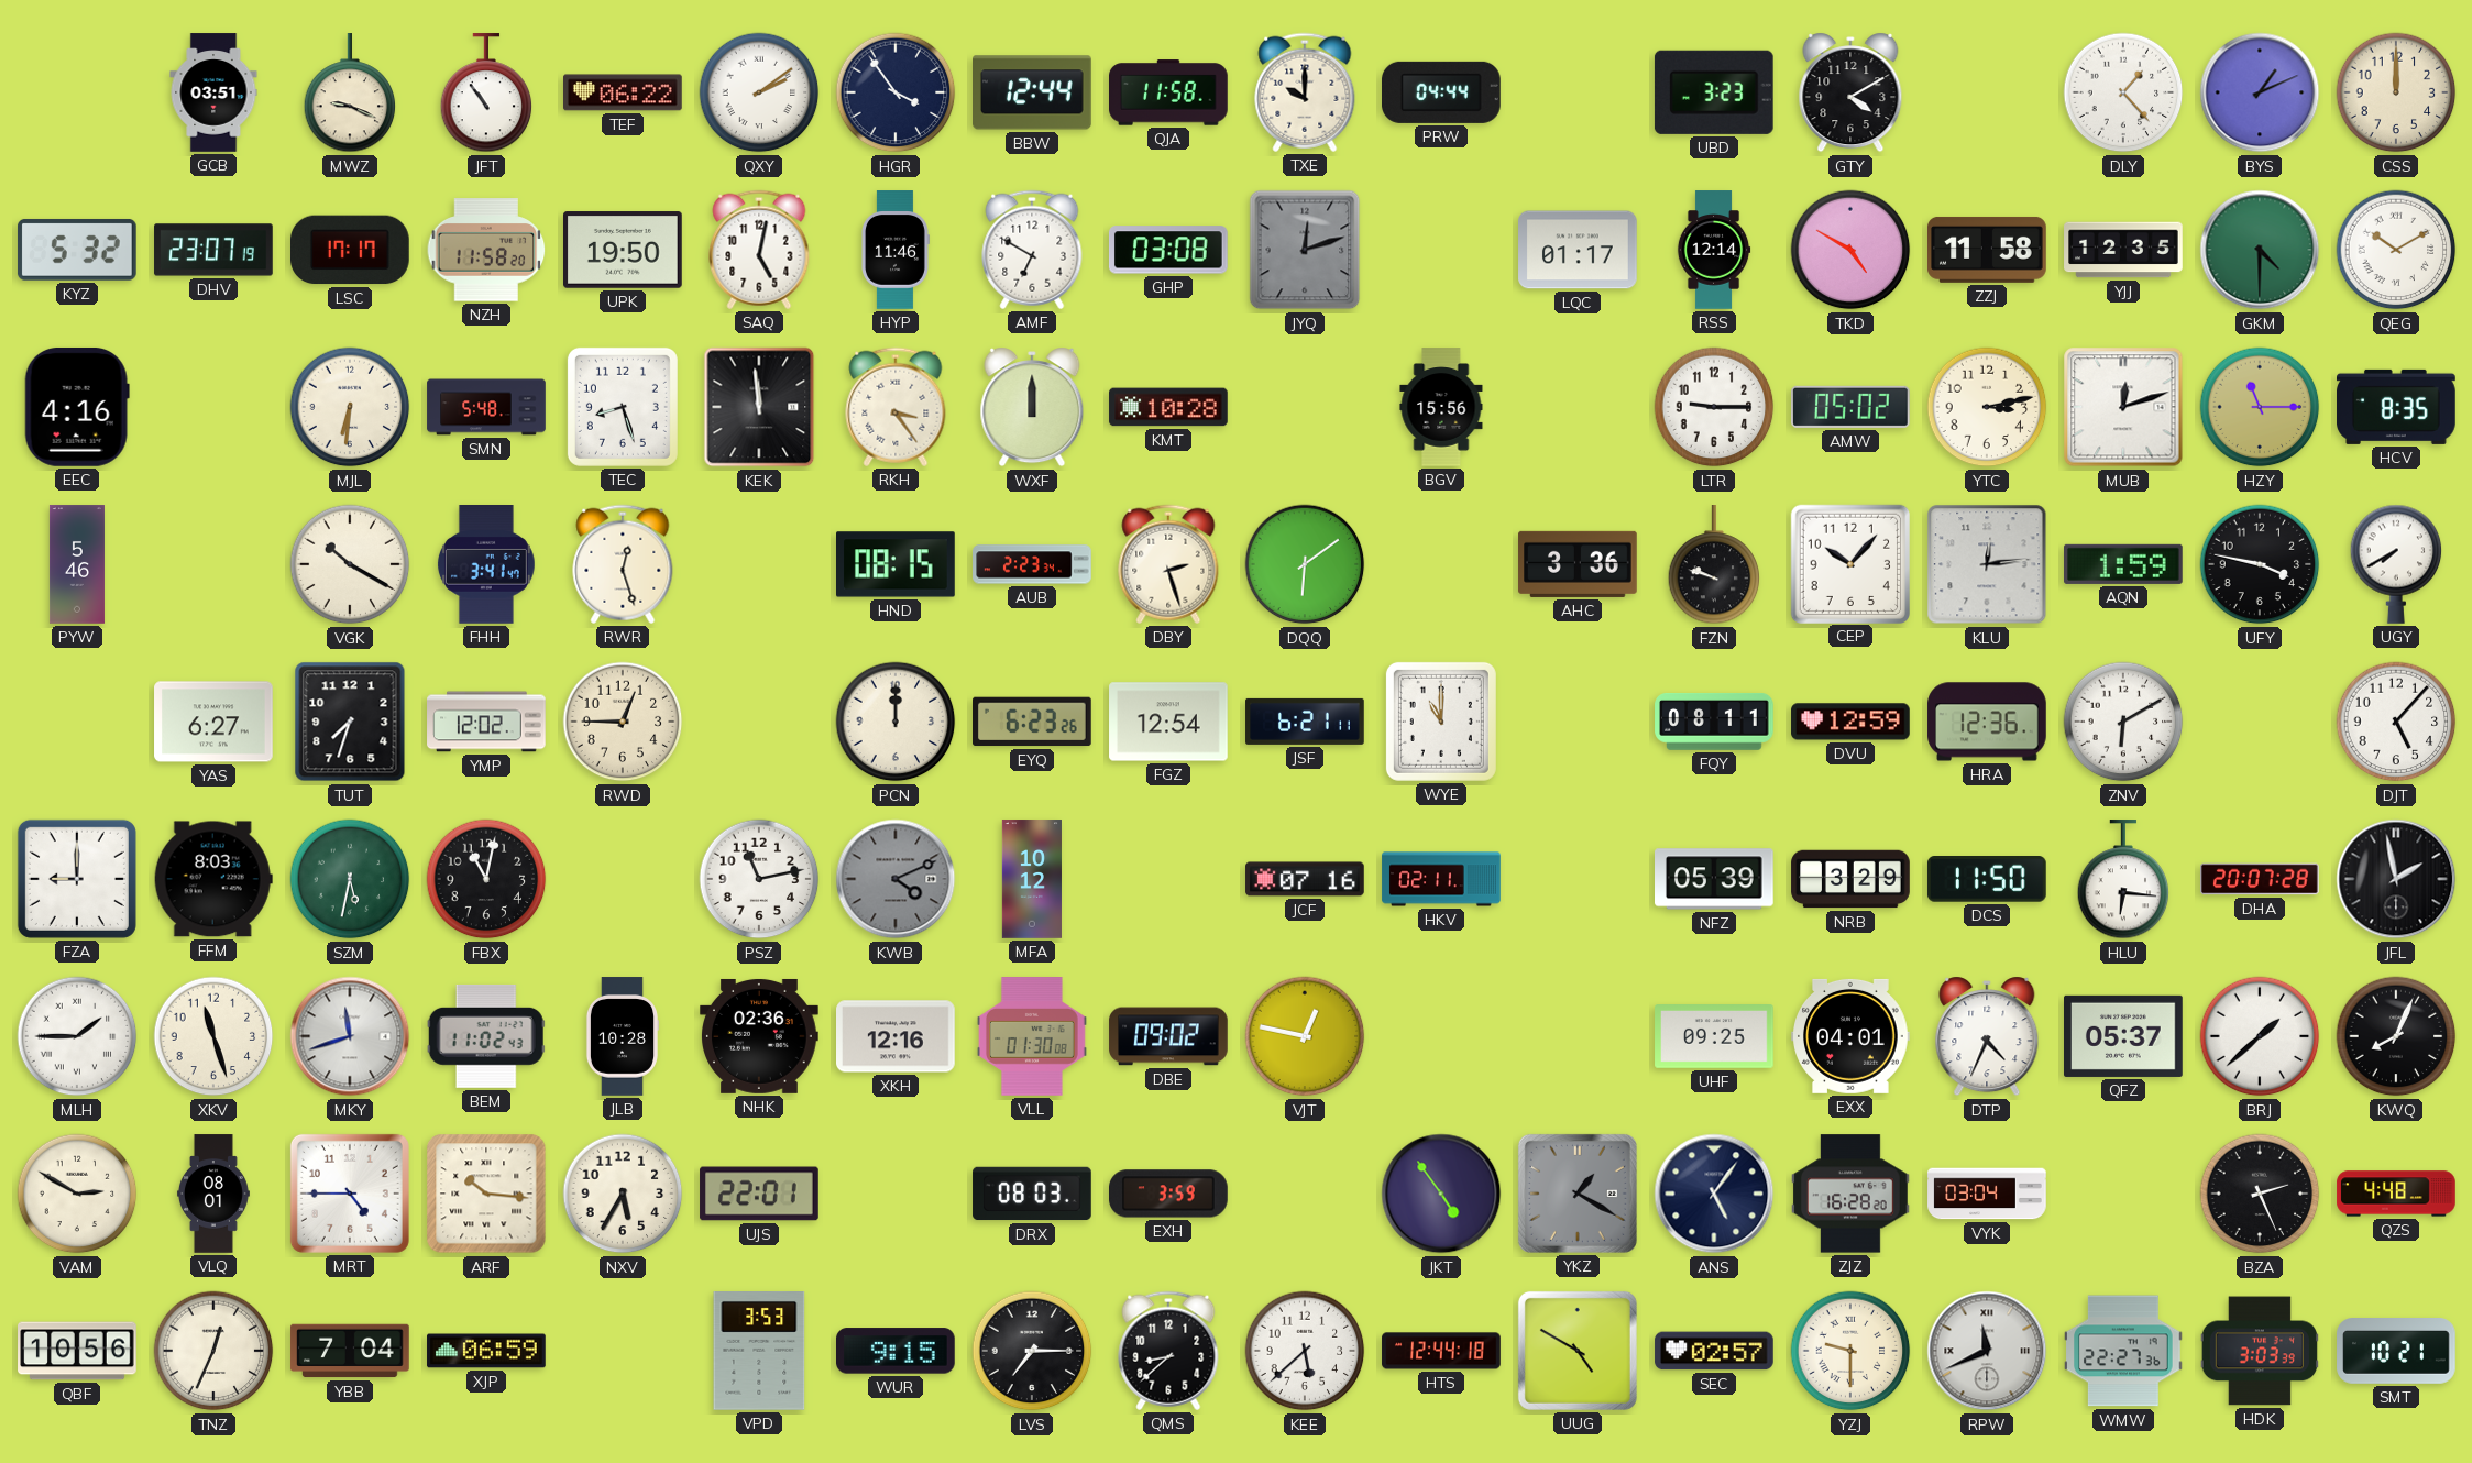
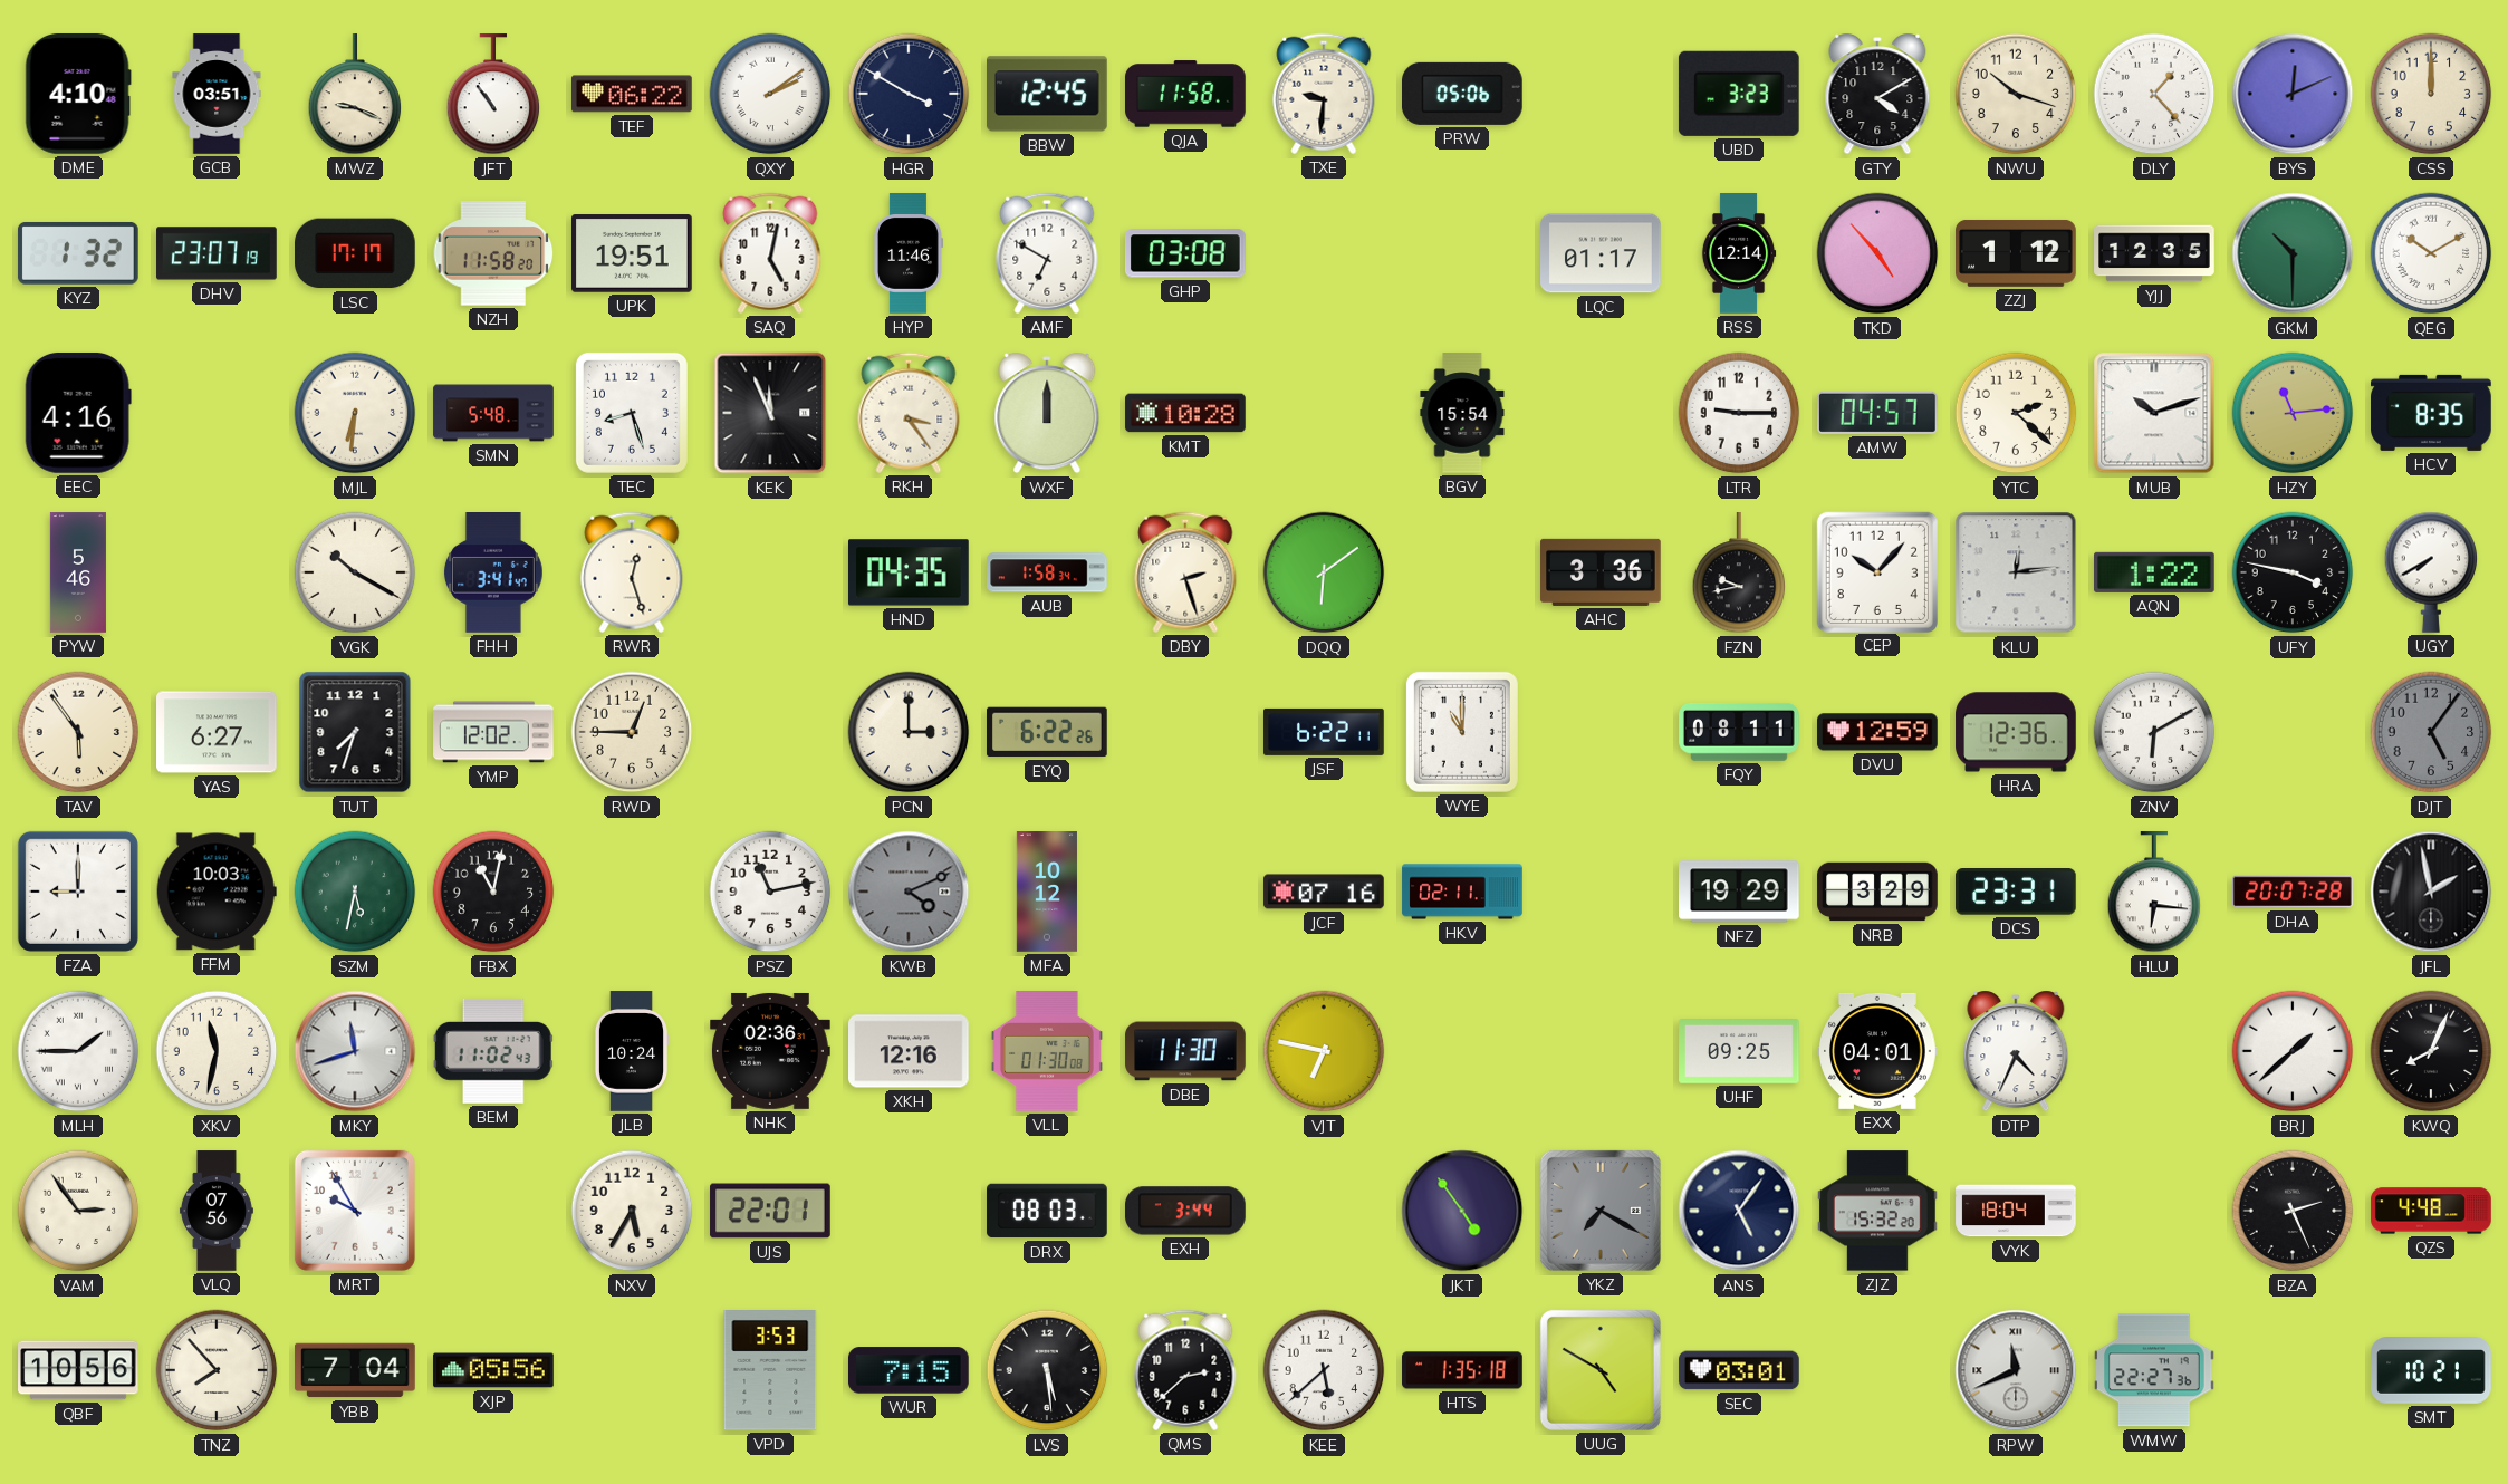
DME: none -> 4:10
HGR: 3:54 -> 3:50
BBW: 12:44 -> 12:45
TXE: 10:00 -> 9:31
PRW: 04:44 -> 05:06
NWU: none -> 10:18
BYS: 1:11 -> 12:11
KYZ: 5:32 -> 1:32
UPK: 19:50 -> 19:51
JYQ: 12:12 -> none
TKD: 4:50 -> 4:53
ZZJ: 11:58 -> 1:12
GKM: 4:30 -> 10:30
KEK: 11:59 -> 11:56
BGV: 15:56 -> 15:54
AMW: 05:02 -> 04:57
YTC: 3:13 -> 2:22
MUB: 12:12 -> 10:12
HZY: 11:15 -> 11:14
HND: 08:15 -> 04:35
AUB: 2:23 -> 1:58
FZN: 9:48 -> 9:43
AQN: 1:59 -> 1:22
TAV: none -> 5:54
PCN: 12:00 -> 3:00
EYQ: 6:23 -> 6:22
FGZ: 12:54 -> none
JSF: 6:21 -> 6:22
DJT: 5:07 -> 5:06
DJT dial: white -> grey
FFM: 8:03 -> 10:03
NFZ: 05:39 -> 19:29
DCS: 11:50 -> 23:31
XKV: 11:27 -> 11:32
JLB: 10:28 -> 10:24
DBE: 09:02 -> 11:30
VJT: 12:47 -> 6:47
QFZ: 05:37 -> none
VAM: 2:50 -> 2:54
VLQ: 08:01 -> 07:56
MRT: 4:45 -> 9:55
ARF: 10:16 -> none
EXH: 3:59 -> 3:44
YKZ: 1:20 -> 7:20
ZJZ: 16:28 -> 15:32
VYK: 03:04 -> 18:04
TNZ: 12:34 -> 7:53
XJP: 06:59 -> 05:56
WUR: 9:15 -> 7:15
LVS: 7:15 -> 5:29
QMS: 8:38 -> 2:38
HTS: 12:44 -> 1:35
SEC: 02:57 -> 03:01
YZJ: 9:30 -> none
HDK: 3:03 -> none
